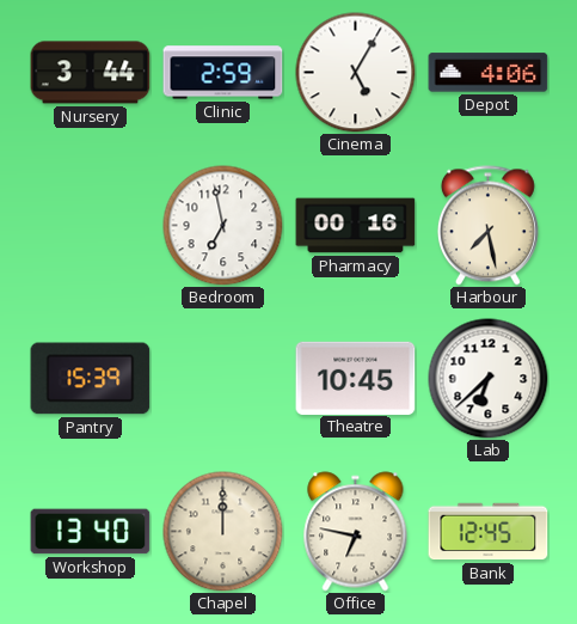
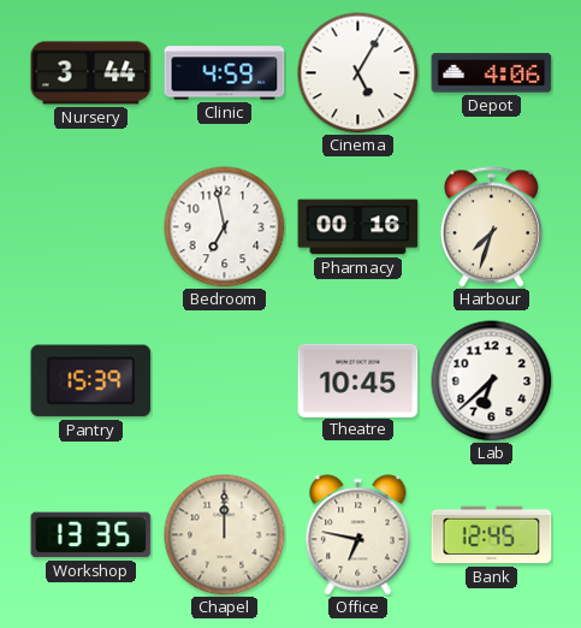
Clinic: 2:59 -> 4:59
Harbour: 7:28 -> 7:33
Workshop: 13:40 -> 13:35
